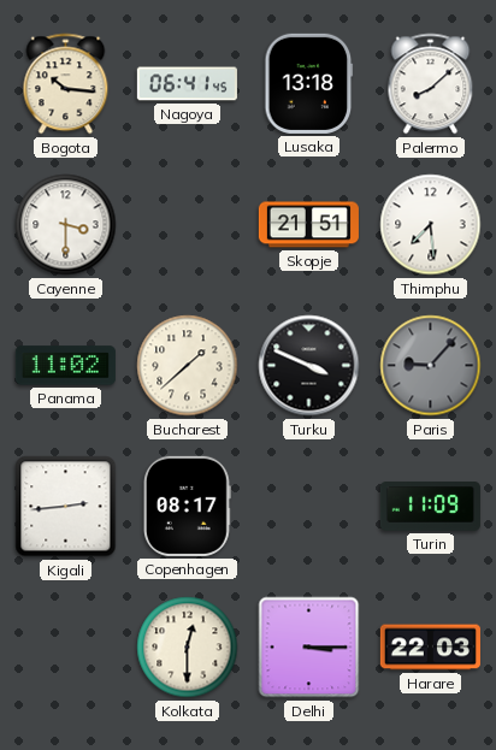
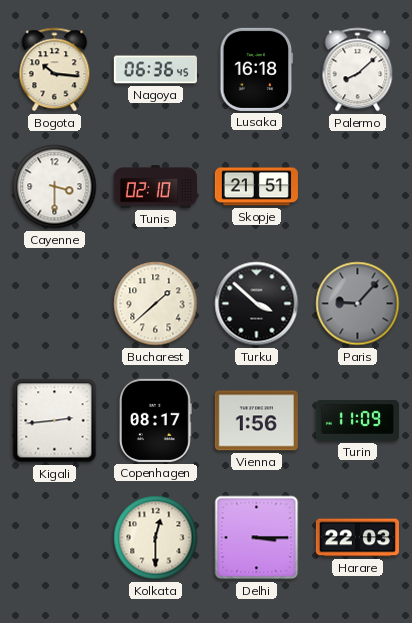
Nagoya: 06:41 -> 06:36
Lusaka: 13:18 -> 16:18
Tunis: none -> 02:10
Thimphu: 7:29 -> none
Panama: 11:02 -> none
Turku: 3:49 -> 3:52
Vienna: none -> 1:56
